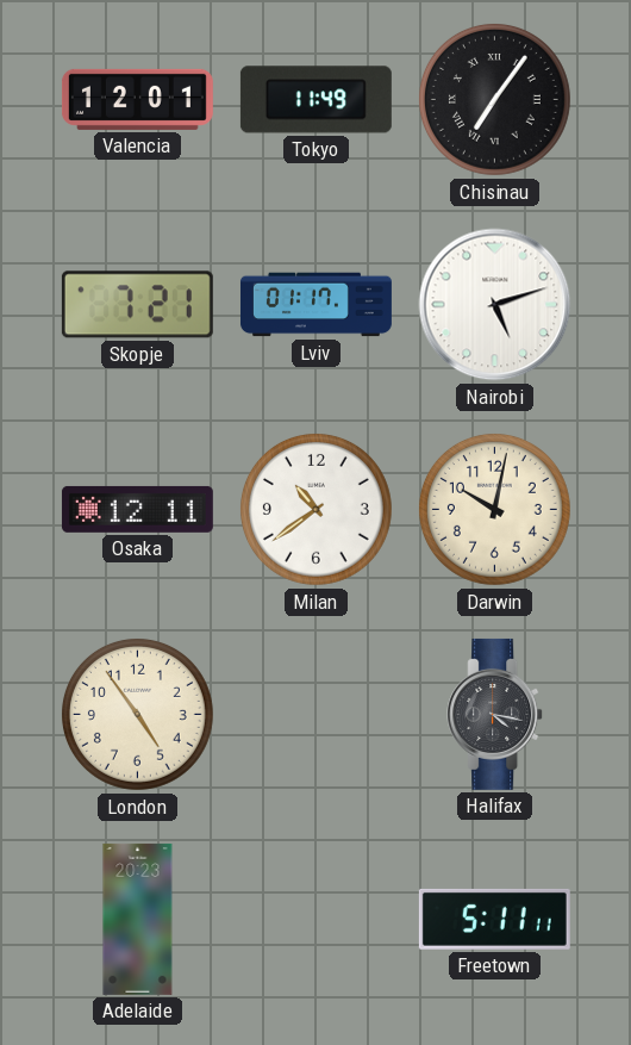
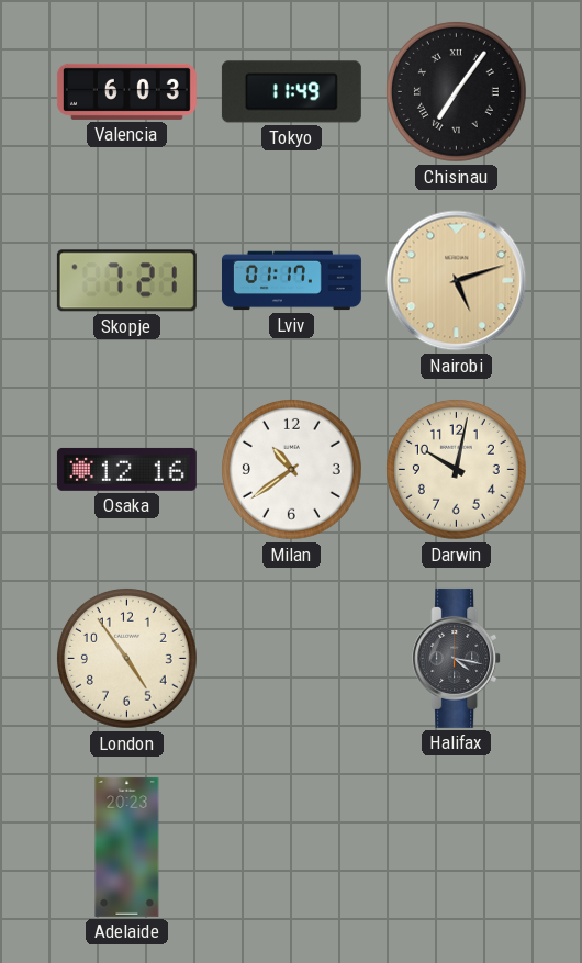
Valencia: 12:01 -> 6:03
Nairobi dial: white -> champagne
Osaka: 12:11 -> 12:16
Freetown: 5:11 -> none
